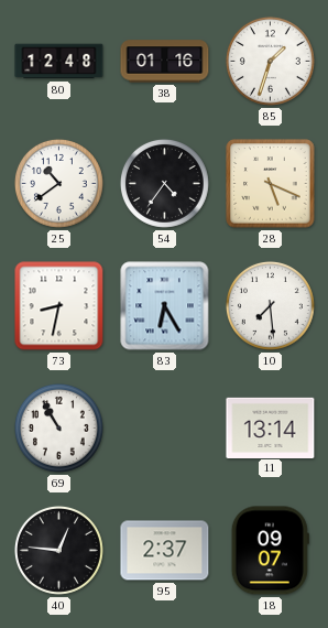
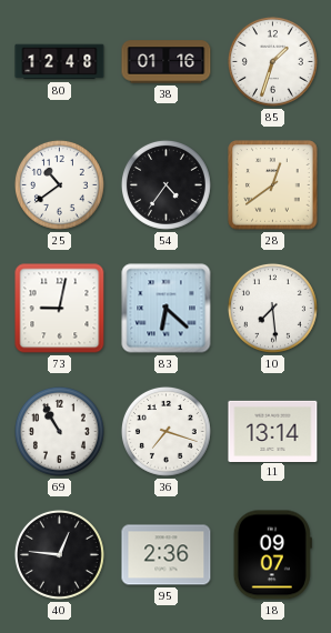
28: 5:19 -> 12:39
73: 8:32 -> 9:02
83: 6:25 -> 6:22
36: none -> 7:18
95: 2:37 -> 2:36
